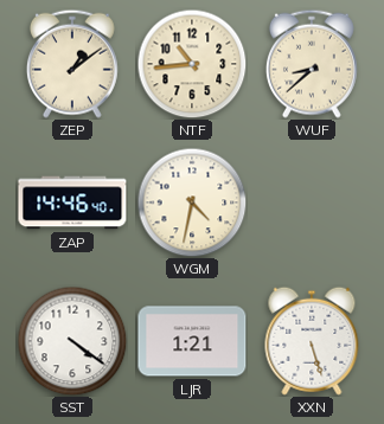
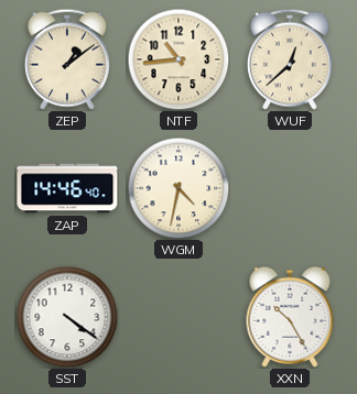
WUF: 8:38 -> 12:38
LJR: 1:21 -> none
XXN: 5:27 -> 10:25
